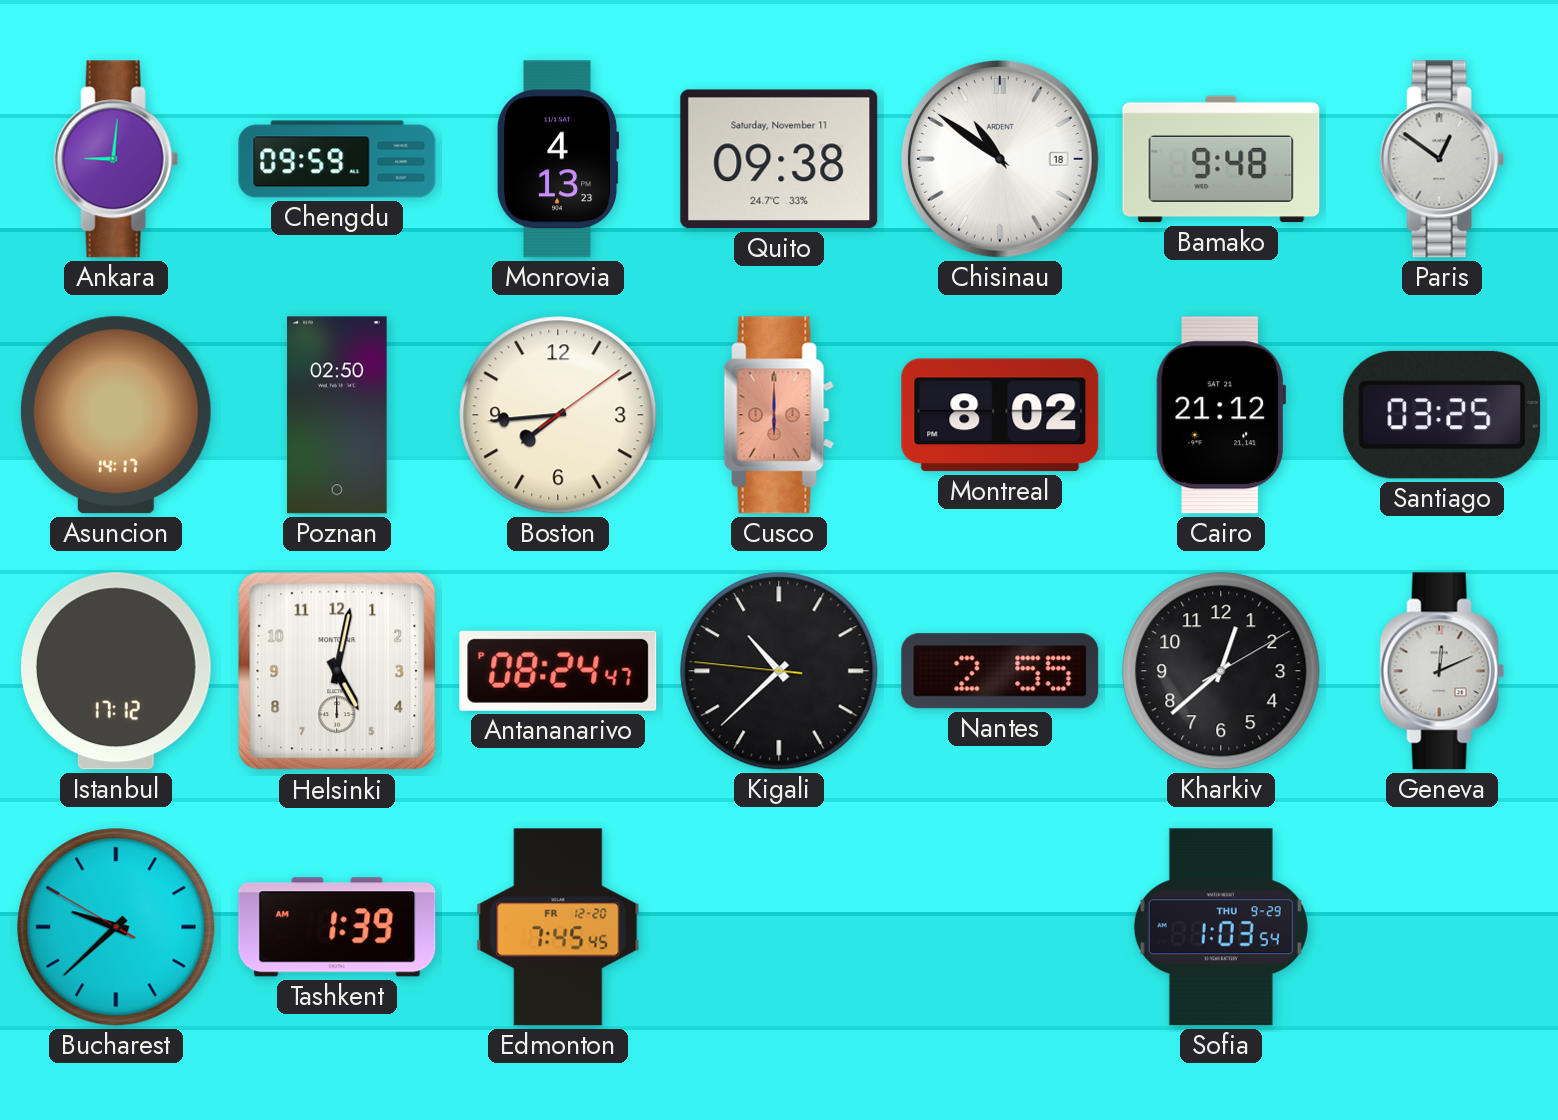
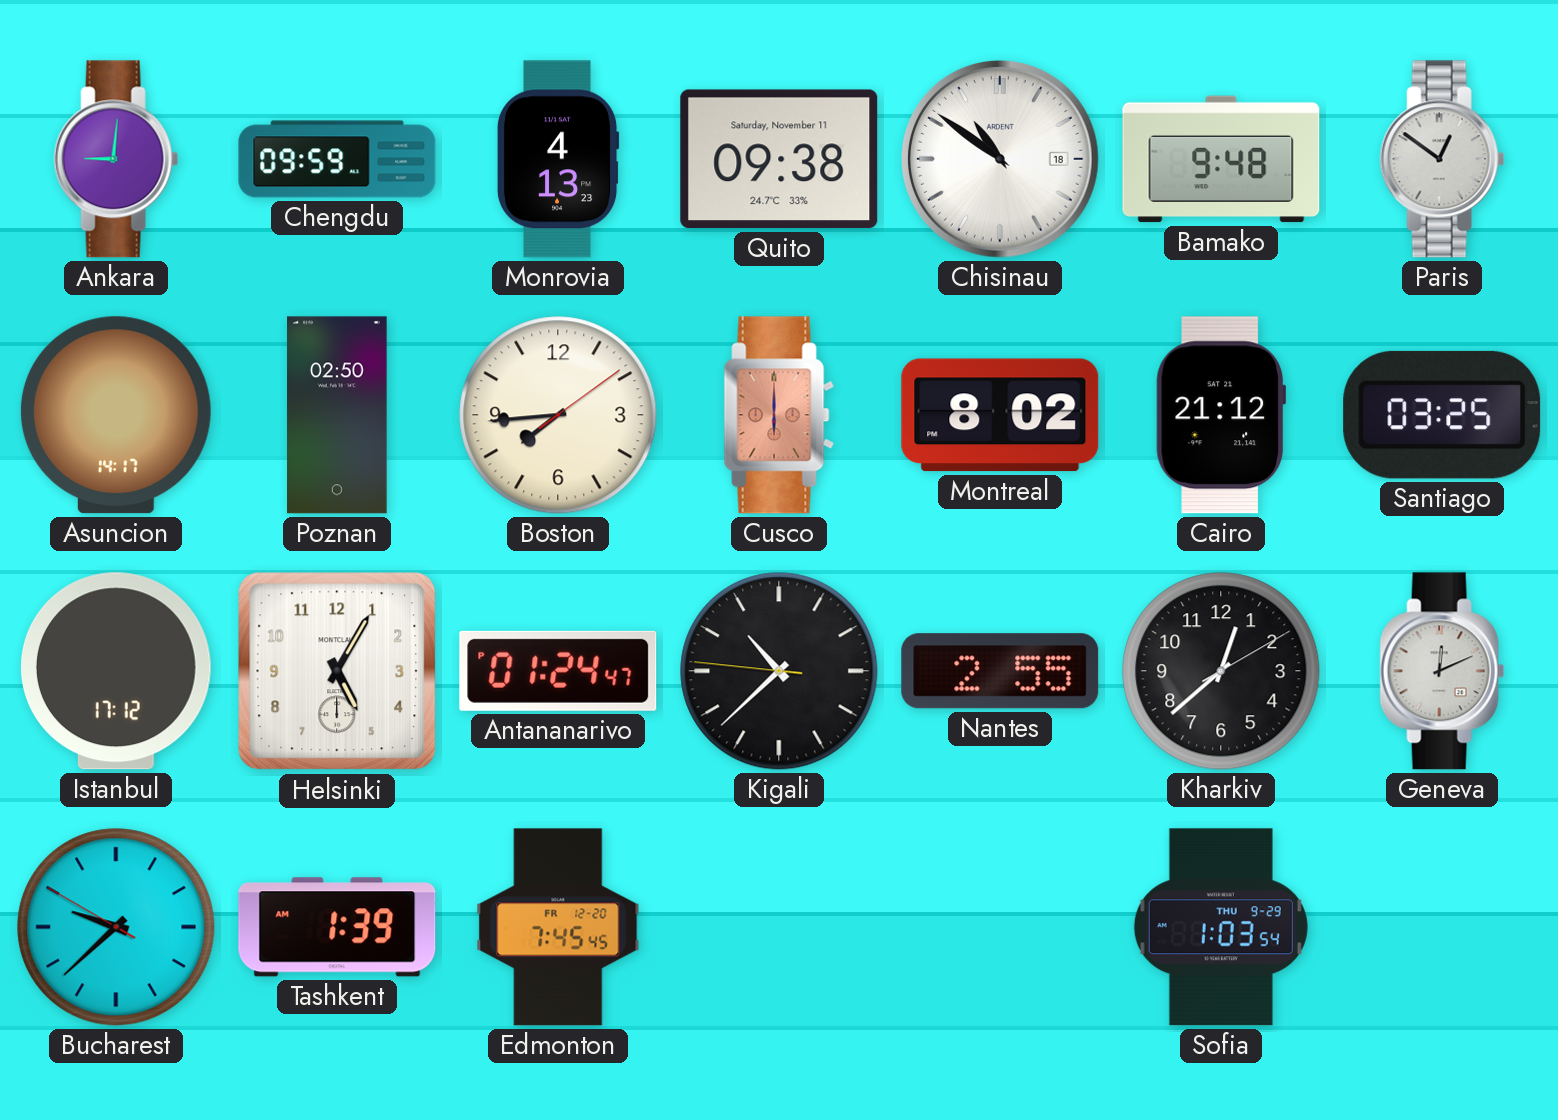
Helsinki: 5:02 -> 5:05
Antananarivo: 08:24 -> 01:24
